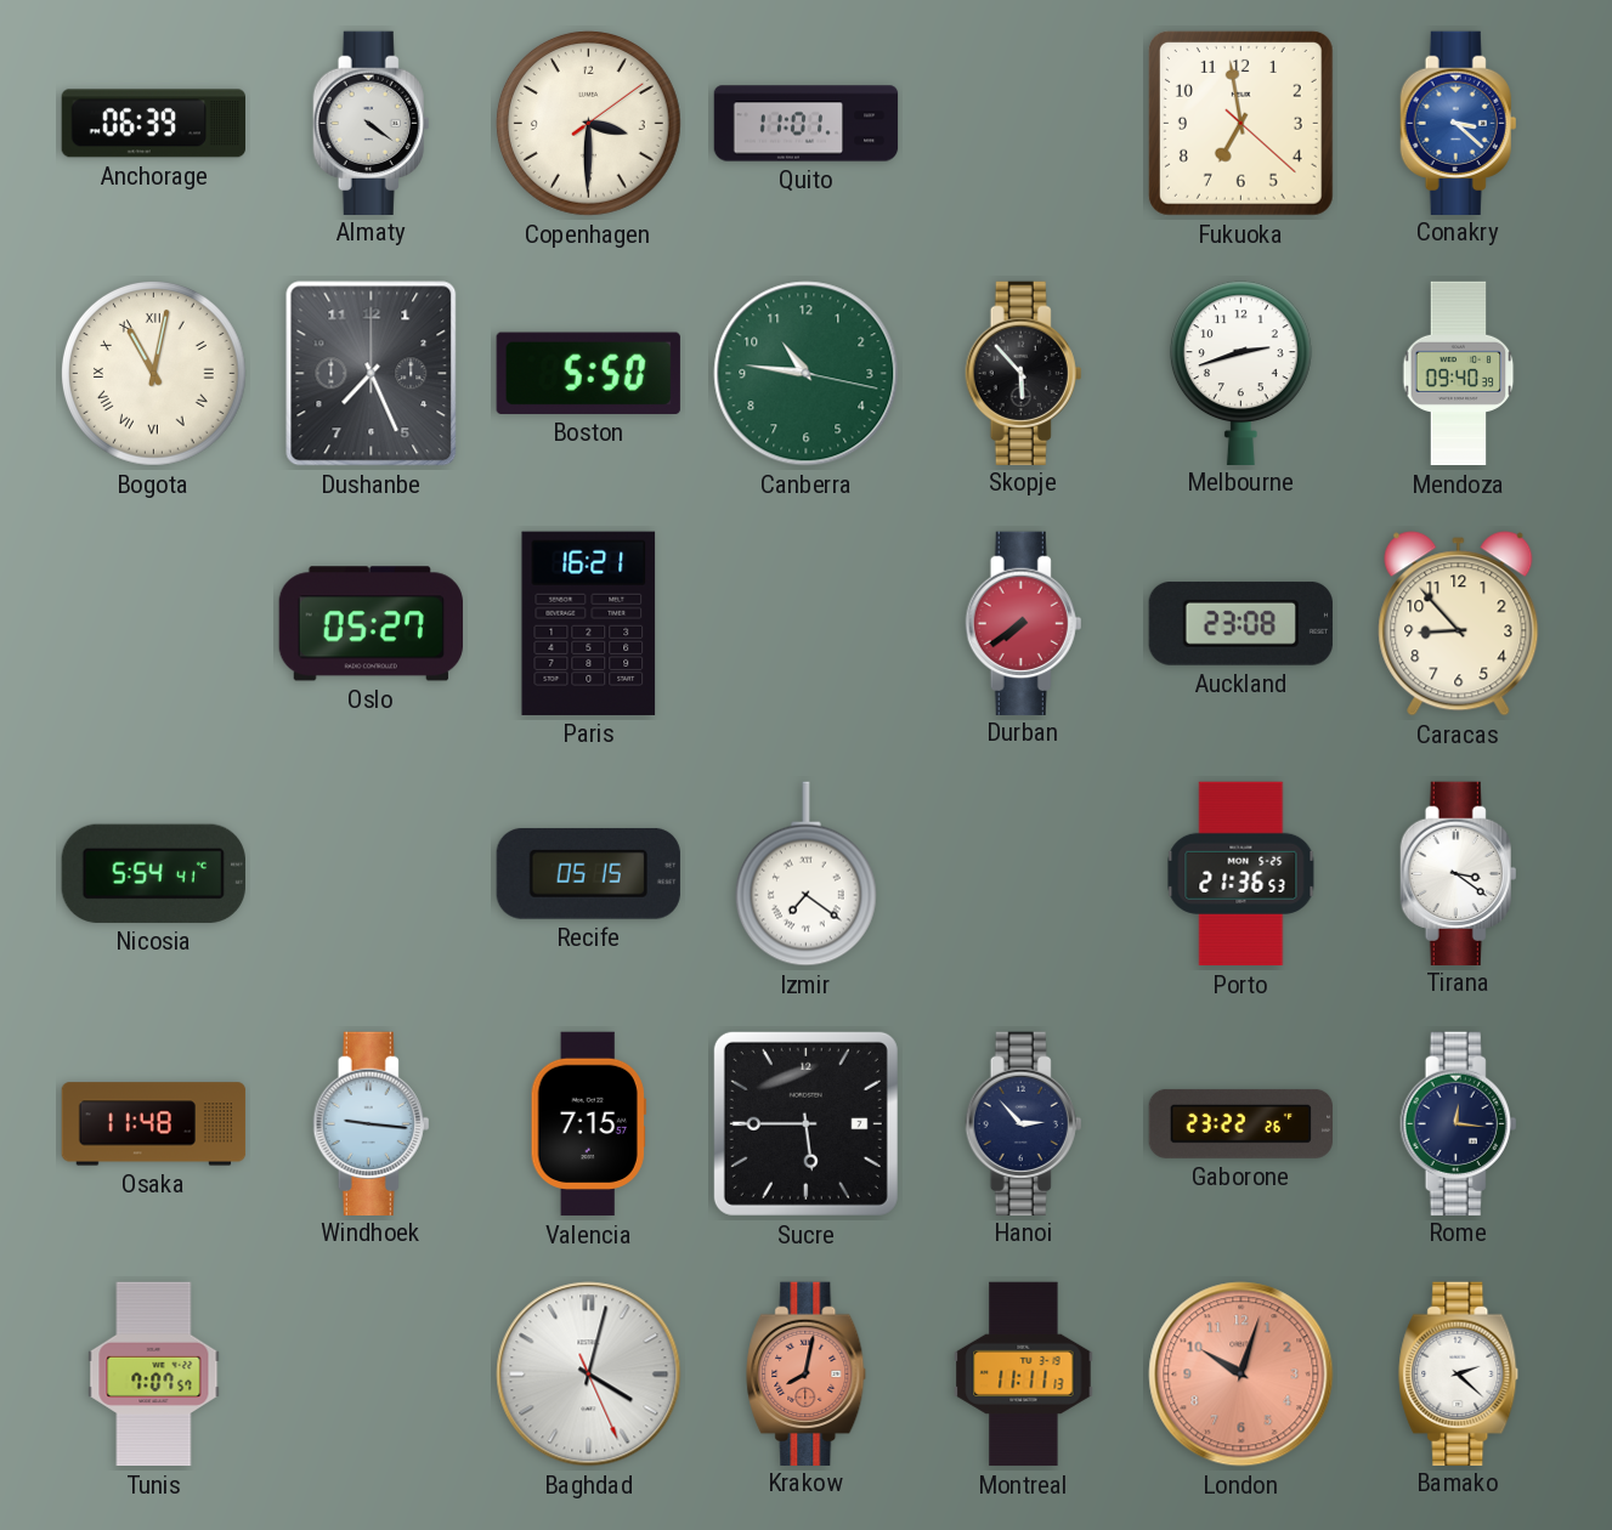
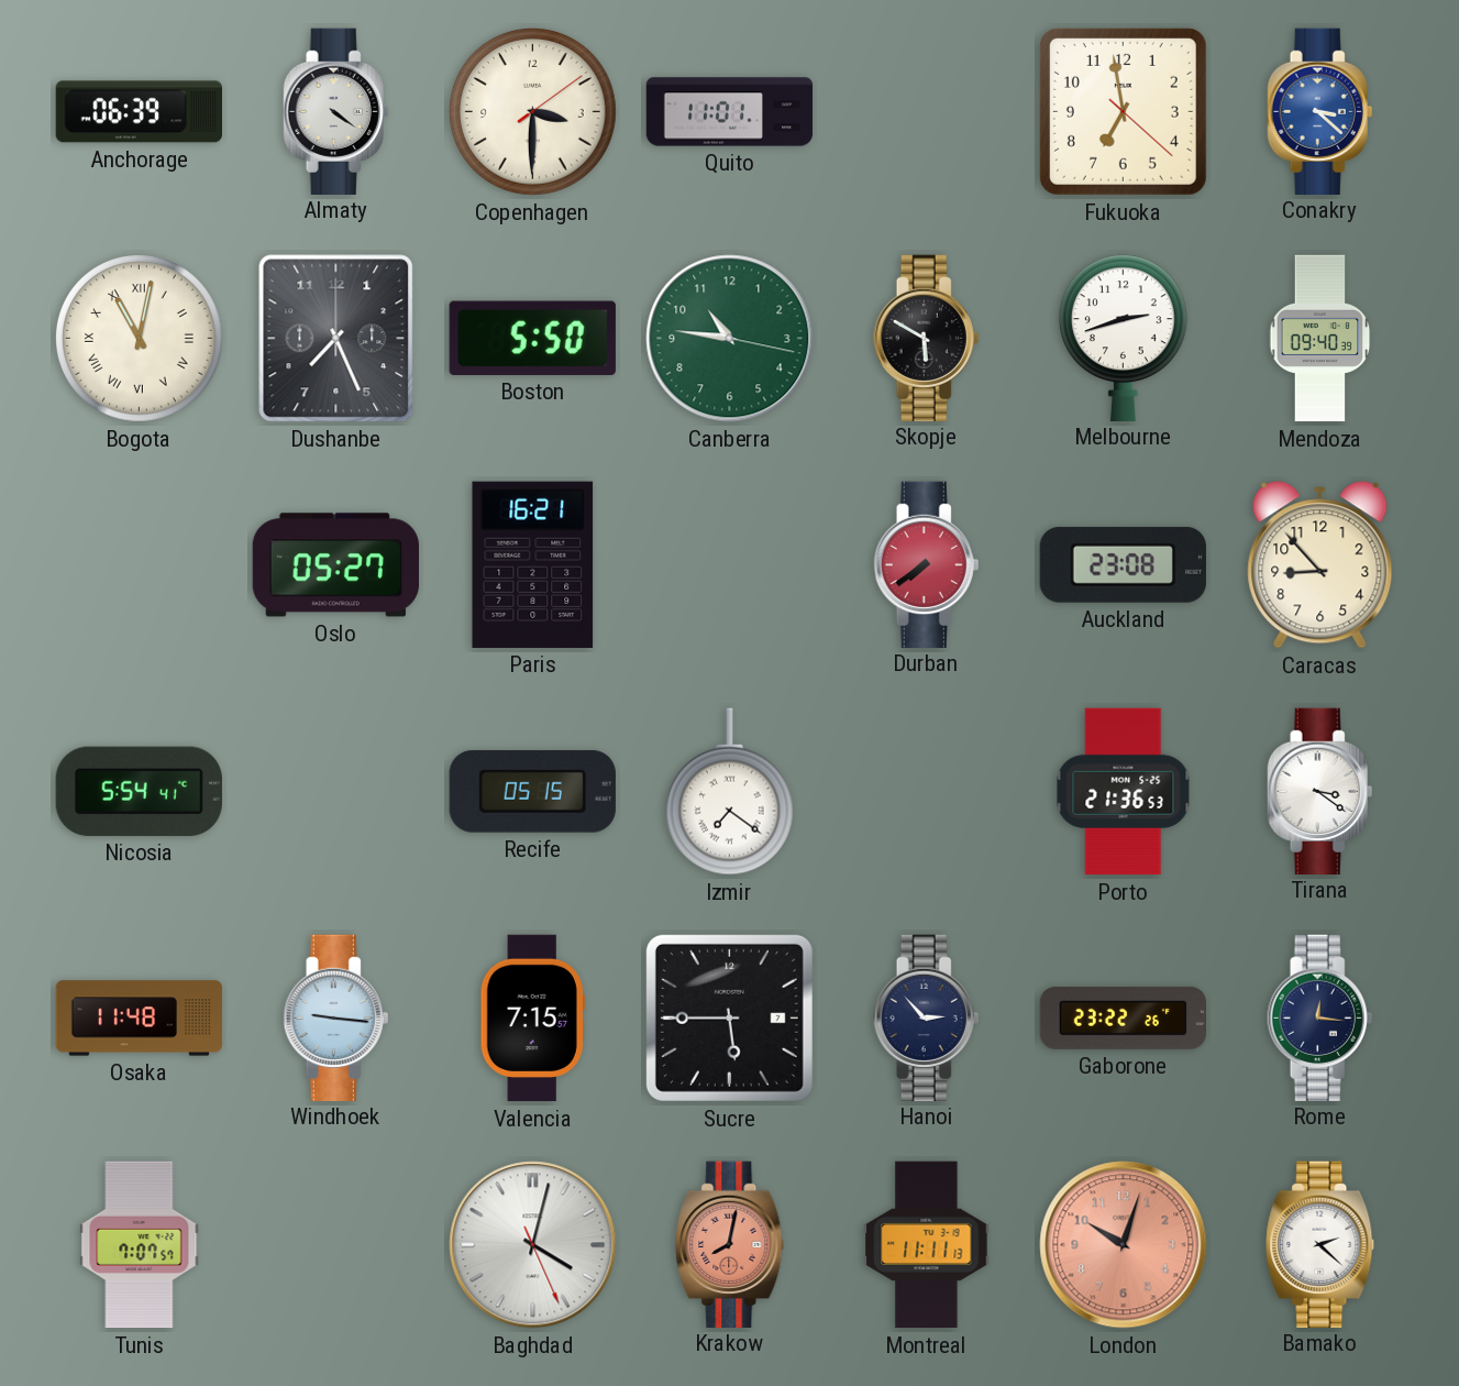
Skopje: 5:53 -> 5:50
